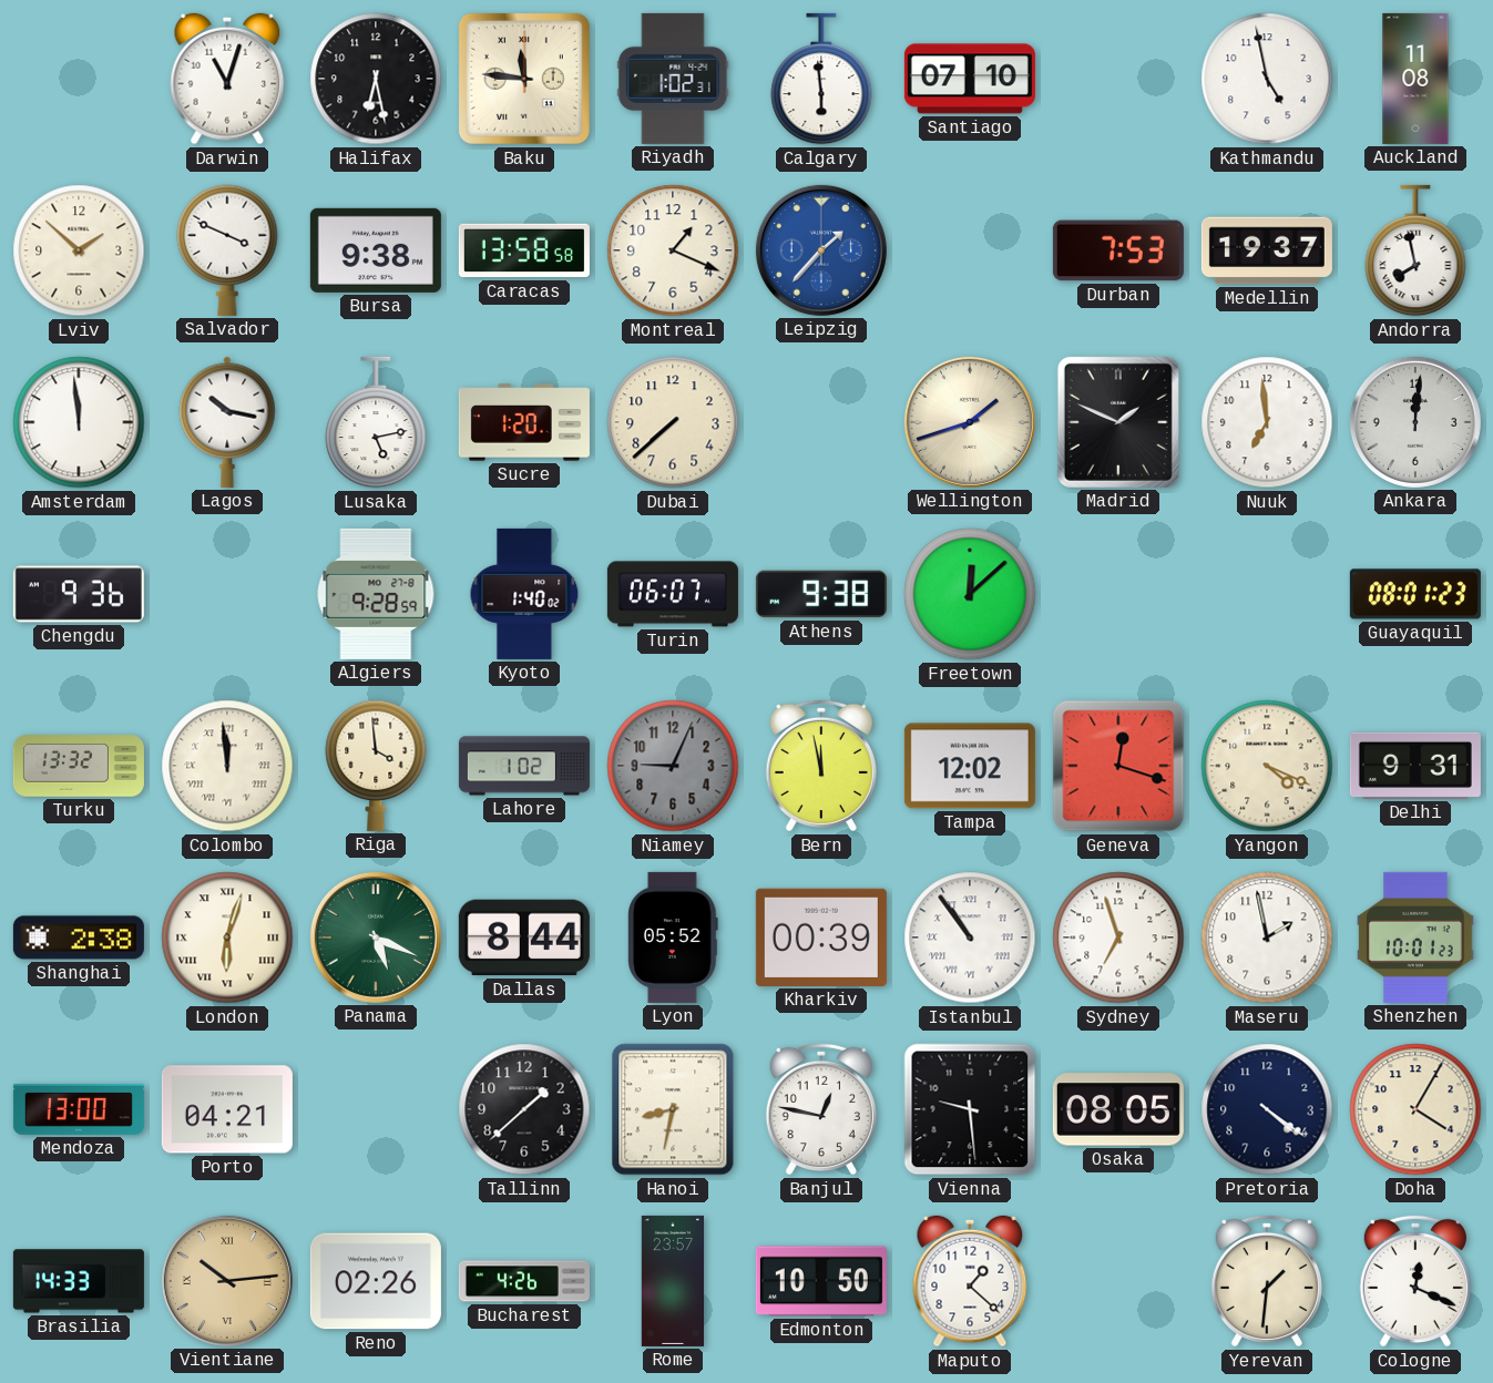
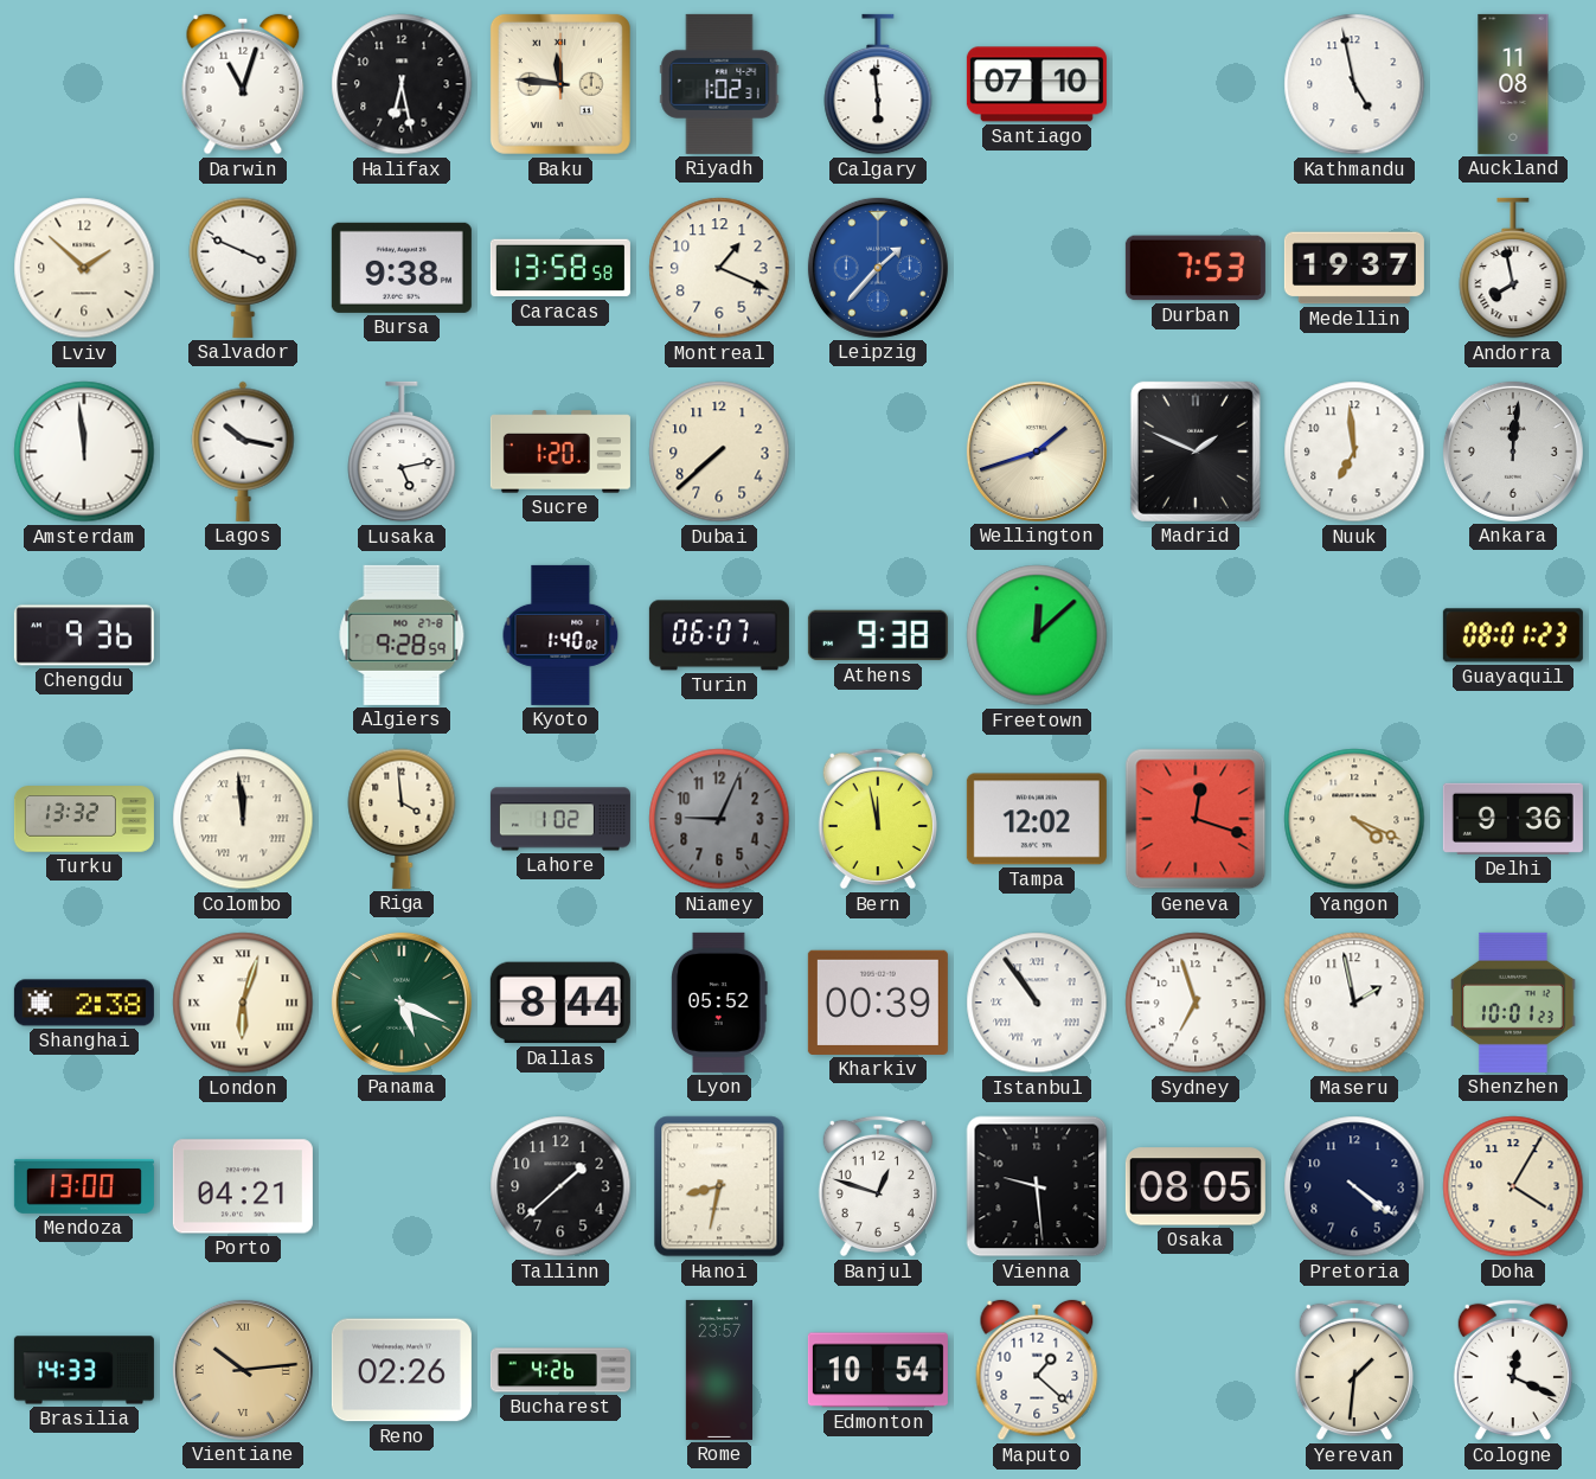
Delhi: 9:31 -> 9:36
Banjul: 12:47 -> 12:48
Edmonton: 10:50 -> 10:54
